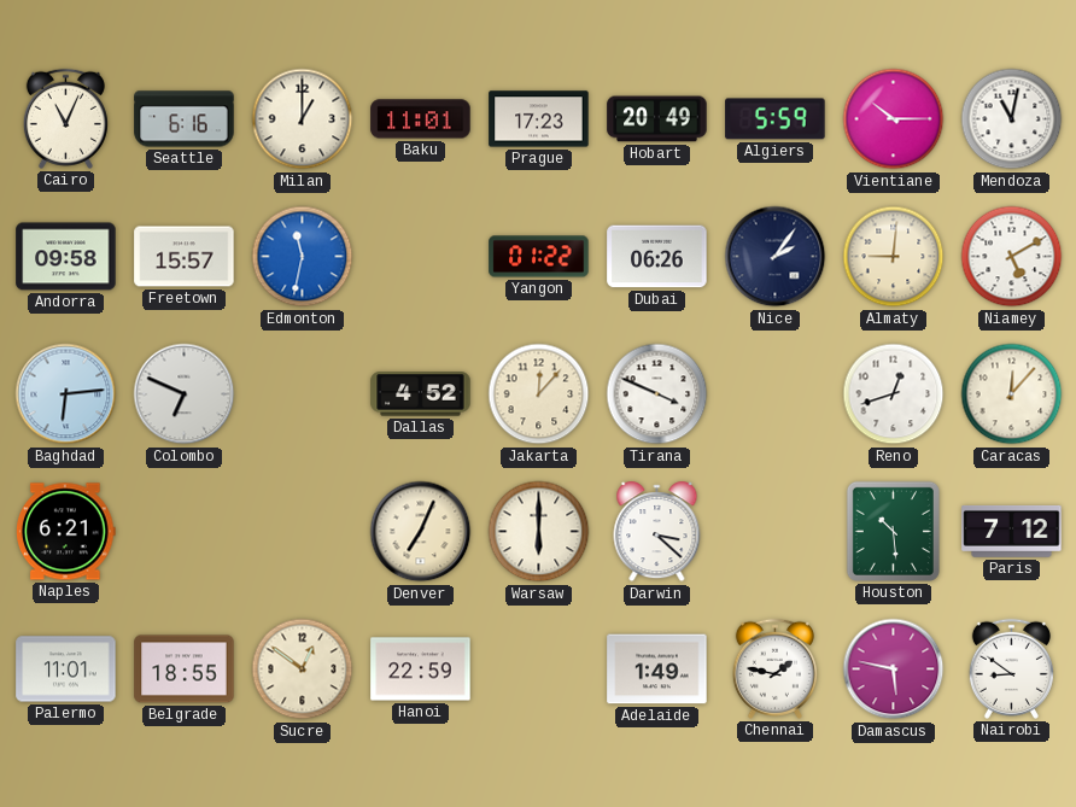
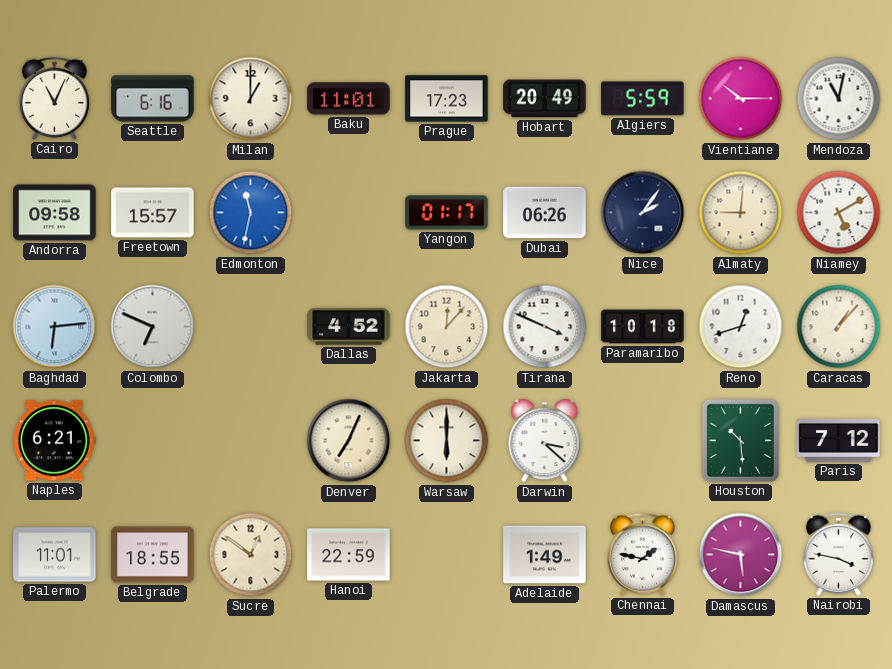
Yangon: 01:22 -> 01:17
Paramaribo: none -> 10:18
Caracas: 12:07 -> 1:07
Nairobi: 8:51 -> 3:47
